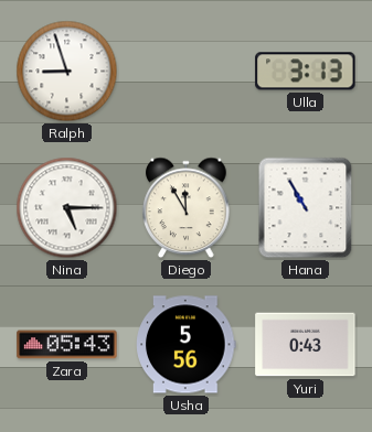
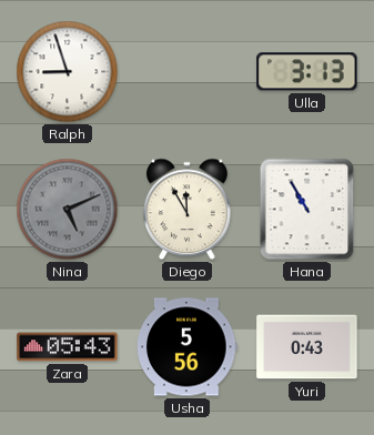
Nina: 5:15 -> 5:11
Nina dial: white -> grey
